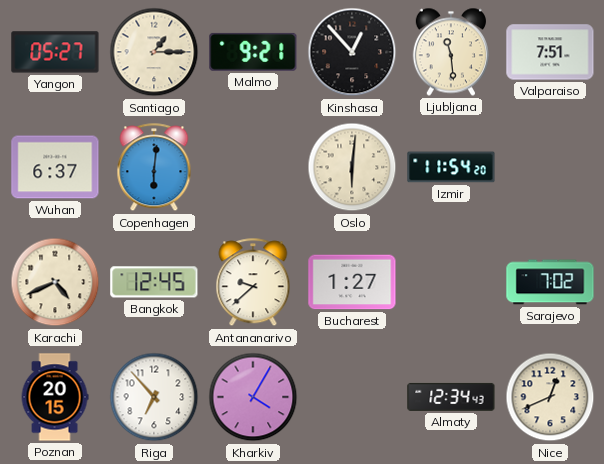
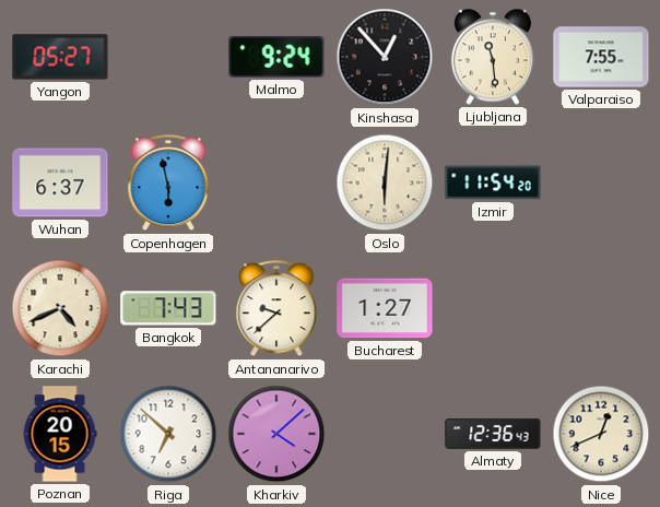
Santiago: 1:15 -> none
Malmo: 9:21 -> 9:24
Valparaiso: 7:51 -> 7:55
Copenhagen: 6:01 -> 5:58
Bangkok: 12:45 -> 7:43
Sarajevo: 7:02 -> none
Riga: 6:53 -> 6:52
Kharkiv: 4:05 -> 4:08
Almaty: 12:34 -> 12:36
